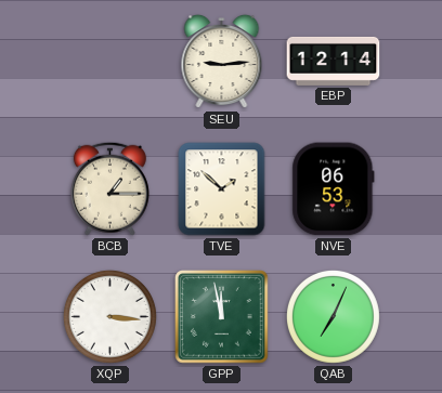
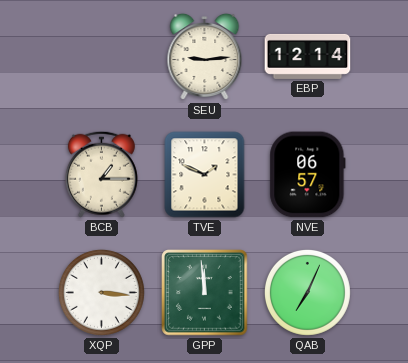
TVE: 1:52 -> 1:49
NVE: 06:53 -> 06:57
GPP: 11:58 -> 11:59
